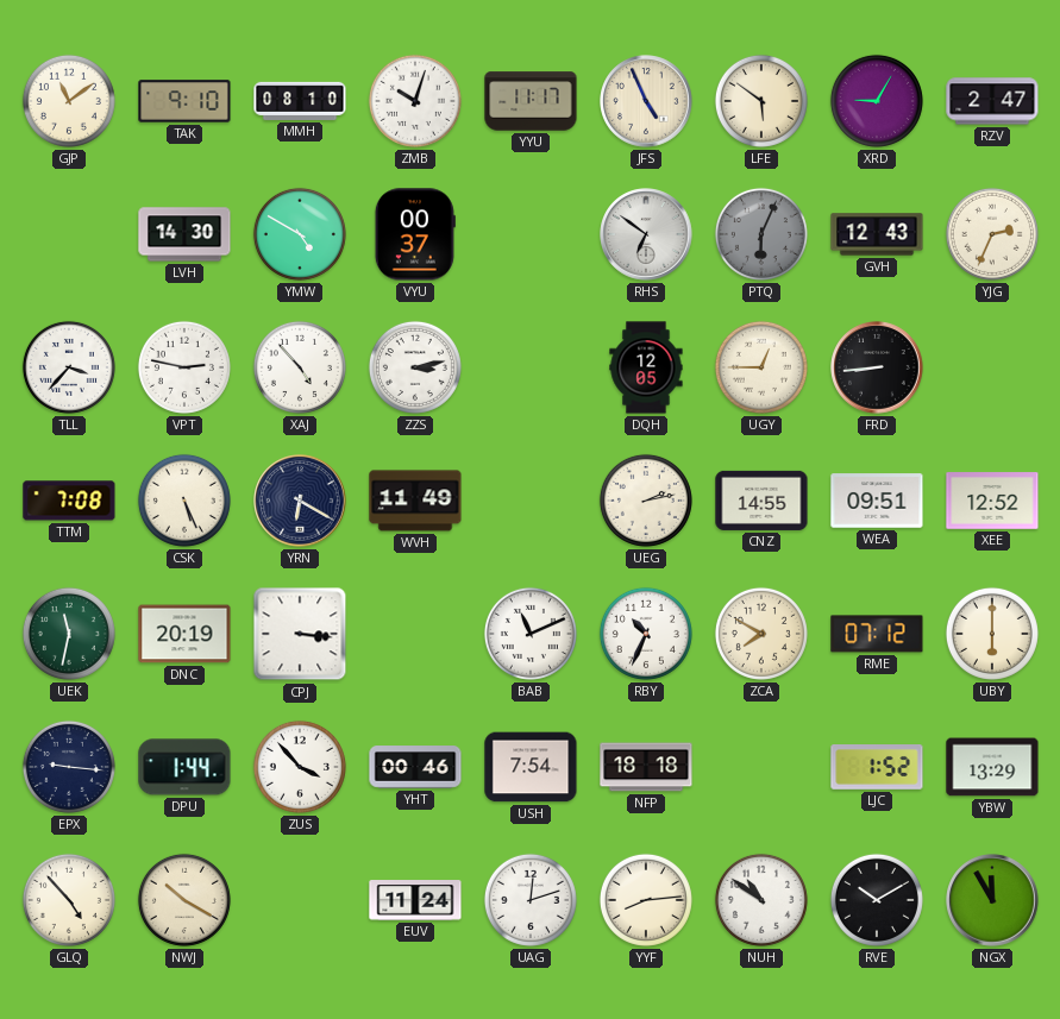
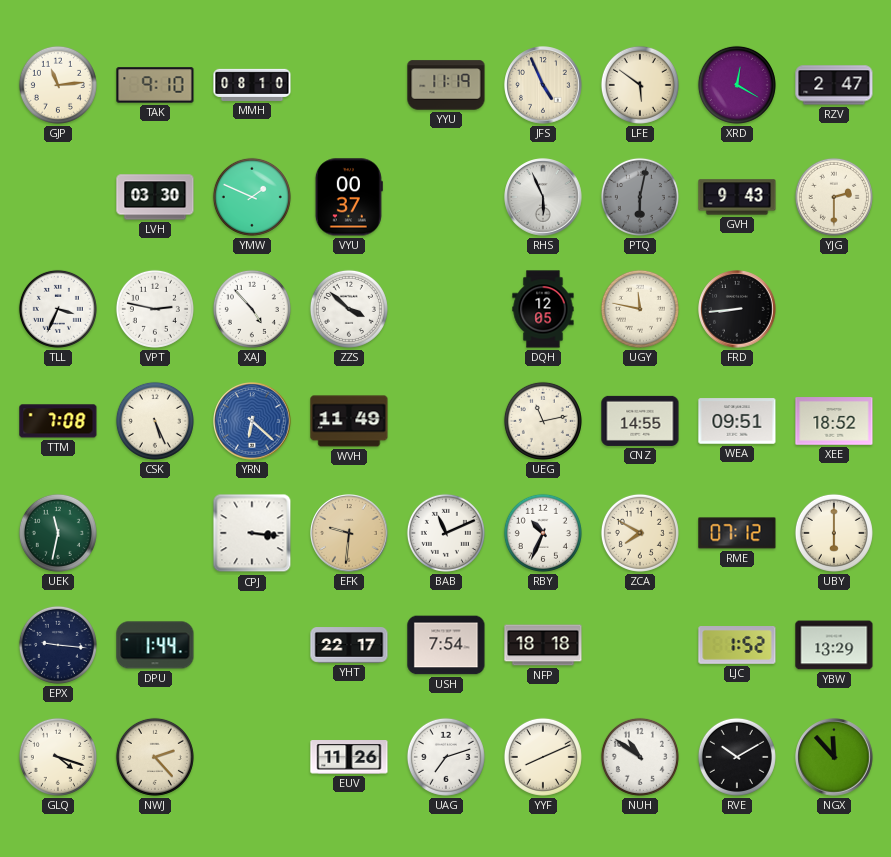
GJP: 11:09 -> 11:14
ZMB: 10:03 -> none
YYU: 11:17 -> 11:19
XRD: 9:05 -> 12:20
LVH: 14:30 -> 03:30
YMW: 4:50 -> 1:49
RHS: 6:51 -> 5:56
PTQ: 6:04 -> 6:02
GVH: 12:43 -> 9:43
YJG: 2:34 -> 2:30
TLL: 3:37 -> 3:34
ZZS: 3:13 -> 3:52
UGY: 12:45 -> 11:47
YRN: 6:20 -> 6:22
YRN dial: navy -> blue
UEG: 2:13 -> 11:13
XEE: 12:52 -> 18:52
DNC: 20:19 -> none
EFK: none -> 9:31
ZUS: 3:53 -> none
YHT: 00:46 -> 22:17
GLQ: 4:53 -> 4:18
NWJ: 10:20 -> 2:23
EUV: 11:24 -> 11:26
UAG: 12:12 -> 7:12
YYF: 8:14 -> 8:11
NGX: 11:55 -> 11:53
